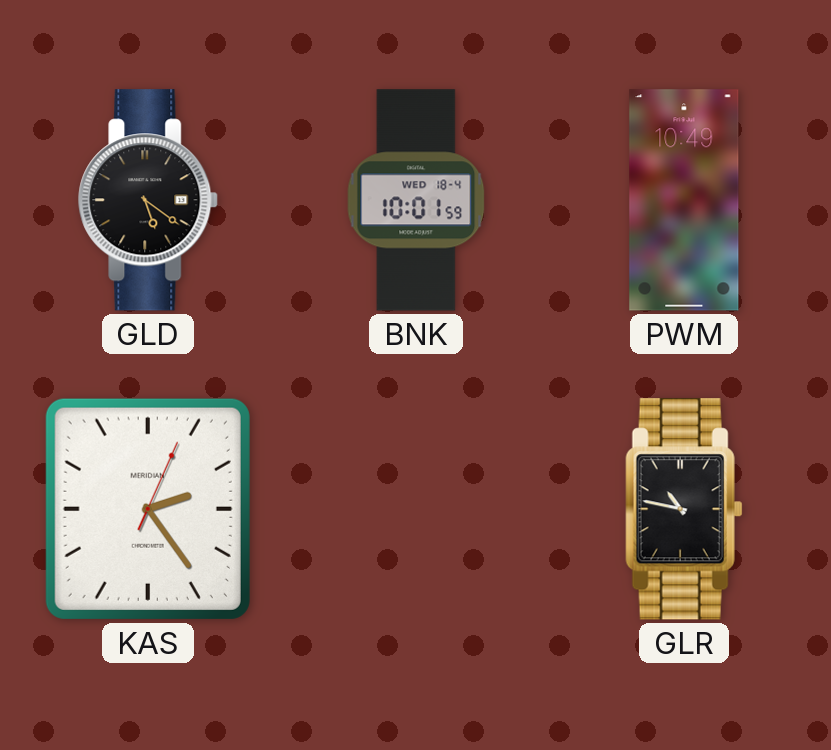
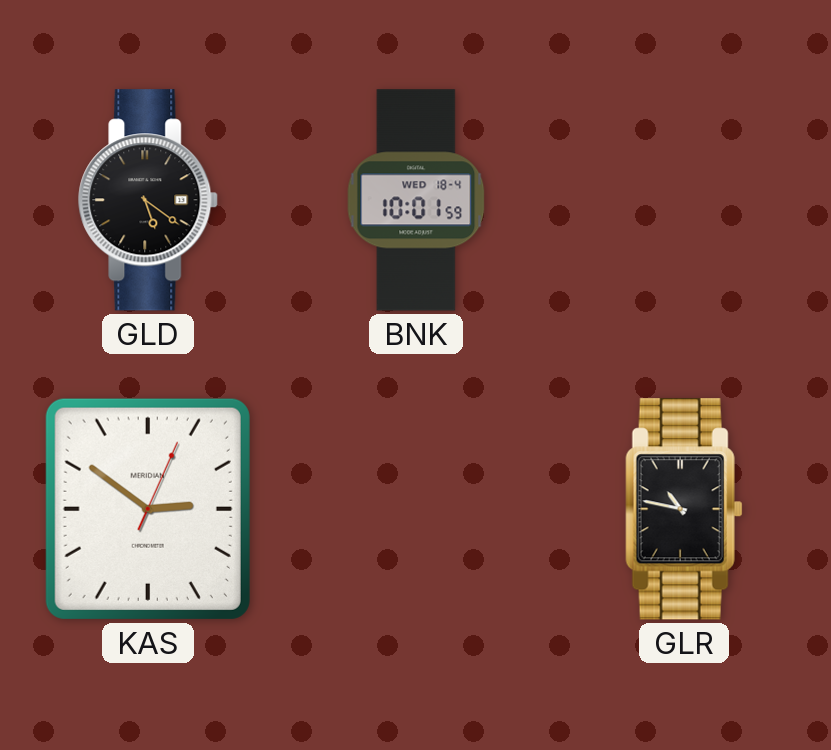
PWM: 10:49 -> none
KAS: 2:24 -> 2:51
